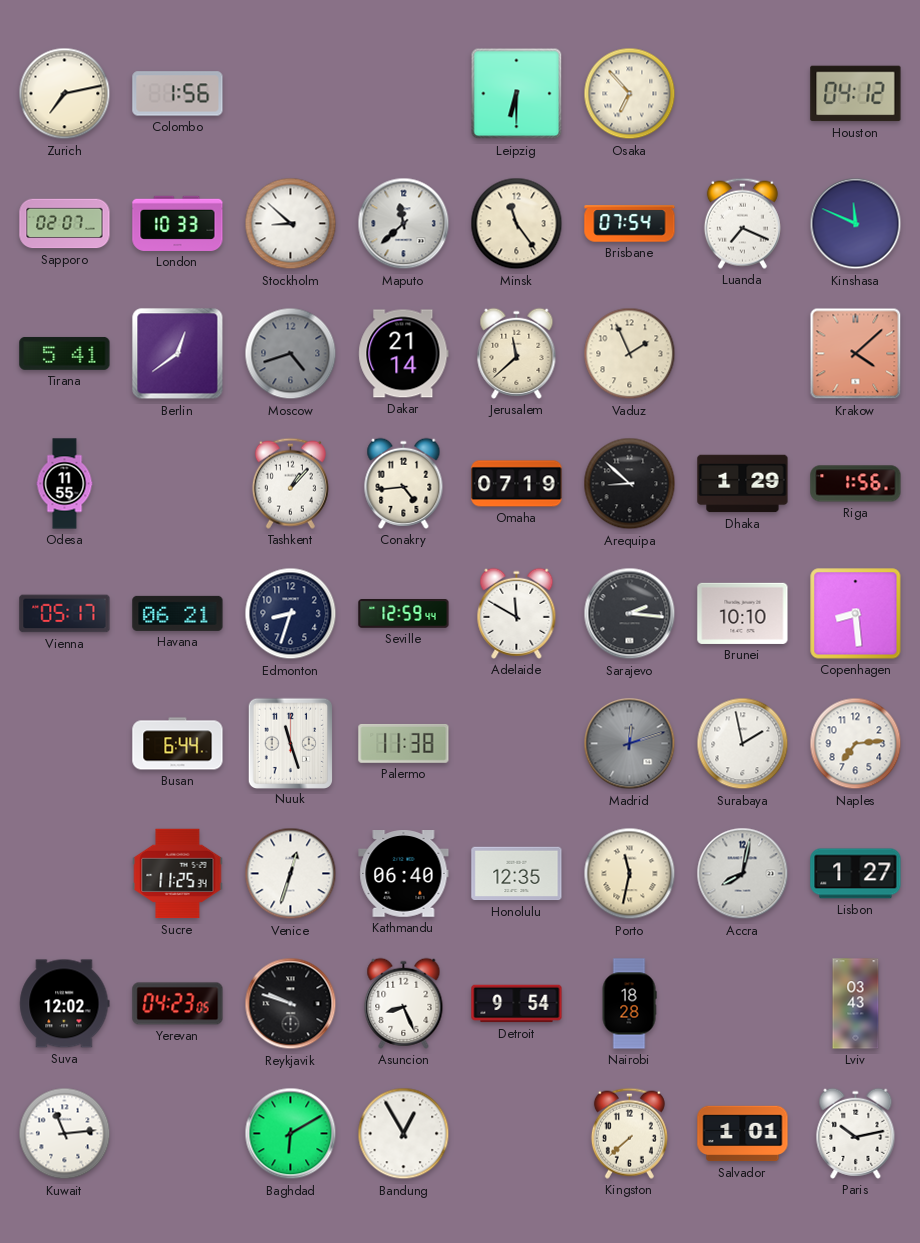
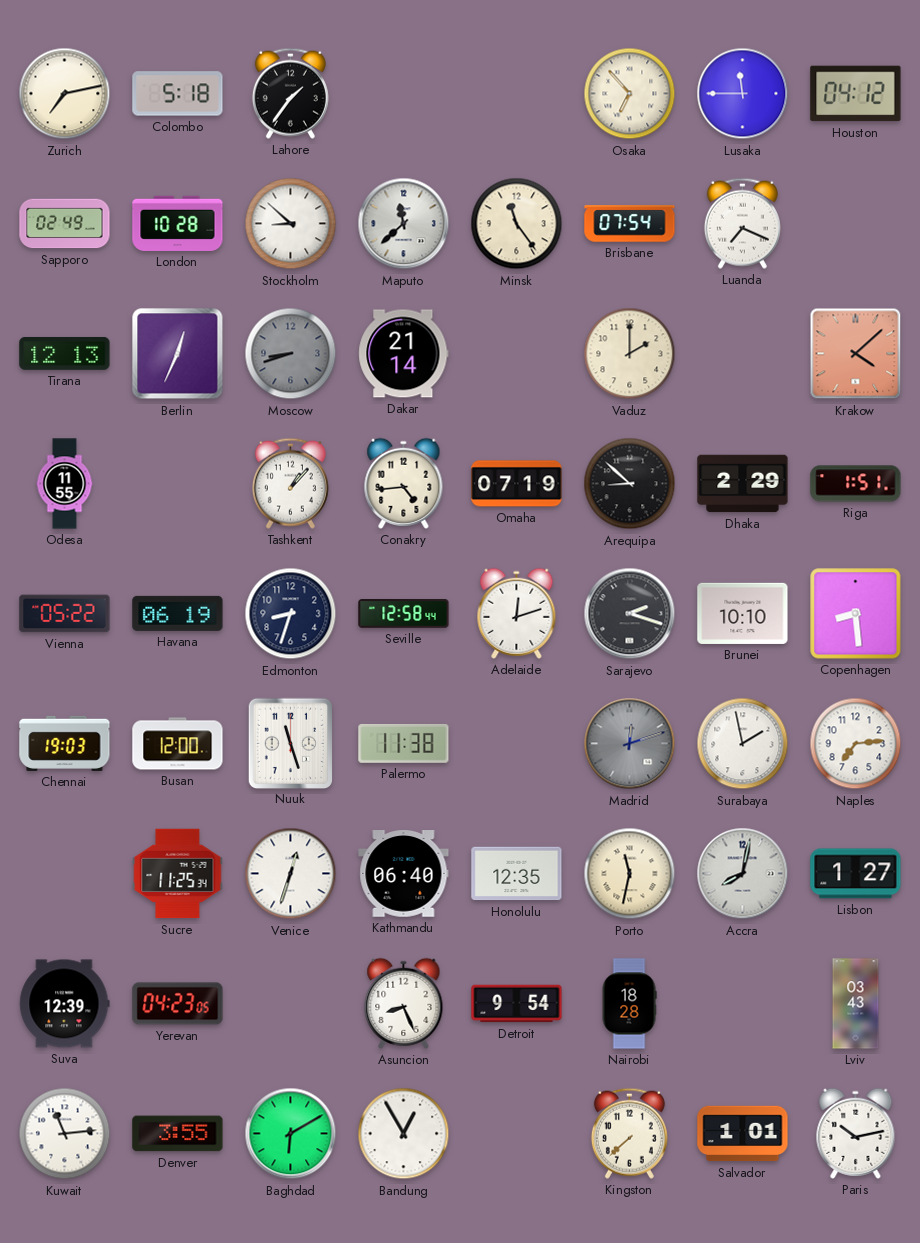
Colombo: 1:56 -> 5:18
Lahore: none -> 1:36
Leipzig: 6:30 -> none
Lusaka: none -> 11:45
Sapporo: 02:07 -> 02:49
London: 10:33 -> 10:28
Kinshasa: 11:49 -> none
Tirana: 5:41 -> 12:13
Berlin: 12:39 -> 12:34
Moscow: 4:42 -> 8:42
Jerusalem: 11:38 -> none
Vaduz: 1:56 -> 2:00
Dhaka: 1:29 -> 2:29
Riga: 1:56 -> 1:51
Vienna: 05:17 -> 05:22
Havana: 06:21 -> 06:19
Seville: 12:59 -> 12:58
Adelaide: 11:50 -> 12:12
Sarajevo: 2:16 -> 2:18
Chennai: none -> 19:03
Busan: 6:44 -> 12:00
Suva: 12:02 -> 12:39
Reykjavik: 9:48 -> none
Denver: none -> 3:55
